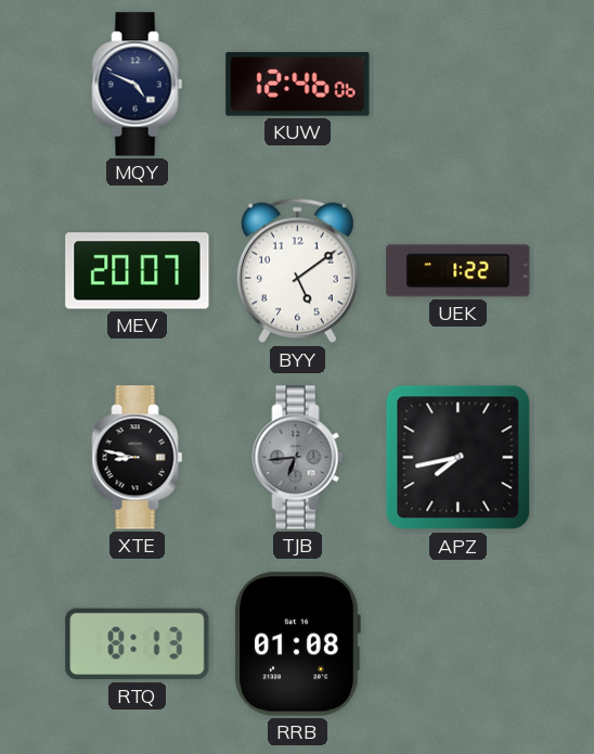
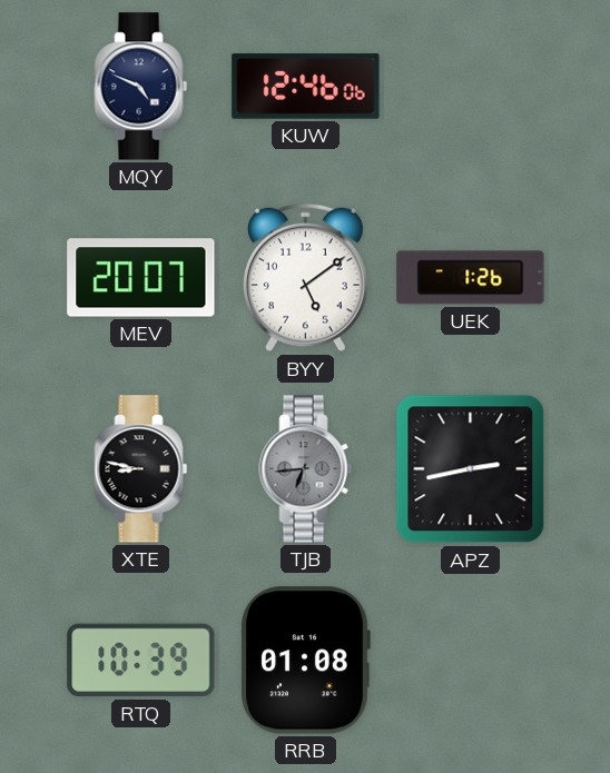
UEK: 1:22 -> 1:26
APZ: 7:43 -> 2:43
RTQ: 8:13 -> 10:39
